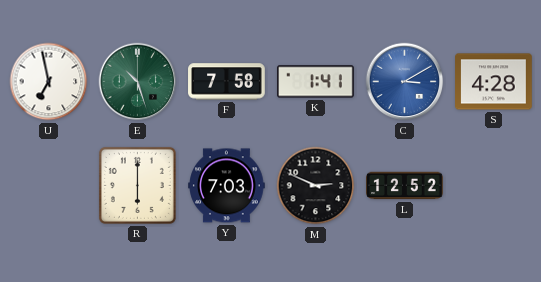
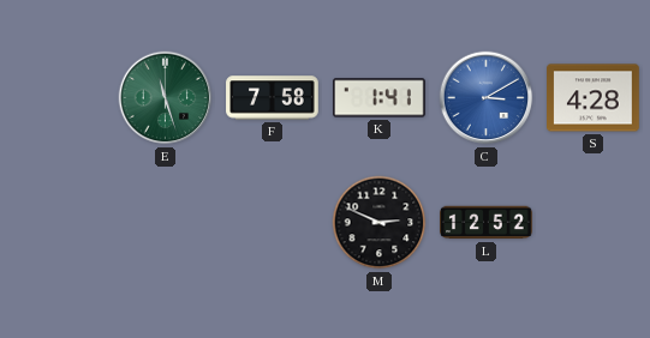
U: 6:58 -> none
E: 10:27 -> 11:27
R: 6:00 -> none
Y: 7:03 -> none
